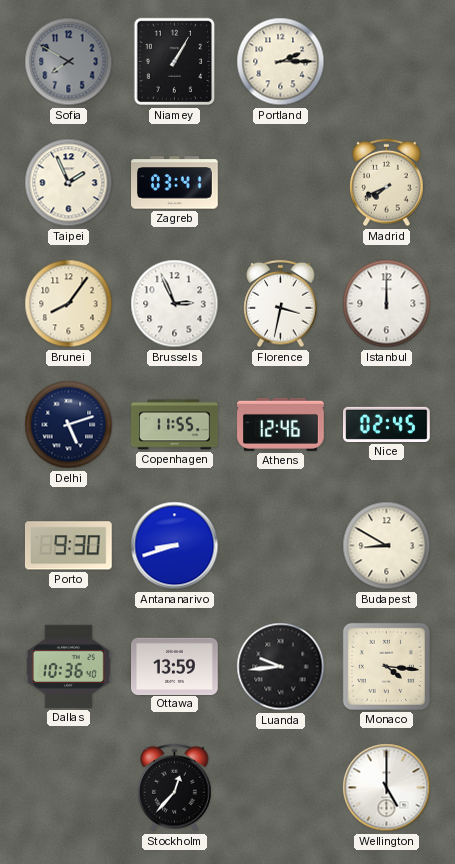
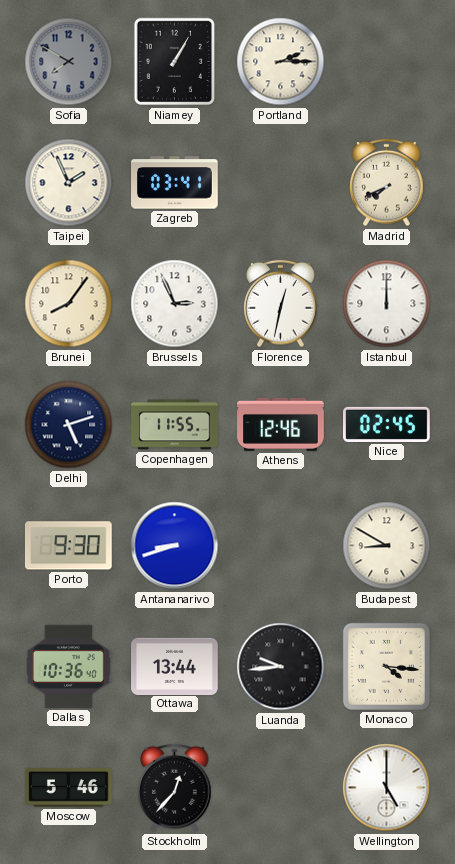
Florence: 3:32 -> 12:32
Ottawa: 13:59 -> 13:44
Moscow: none -> 5:46
